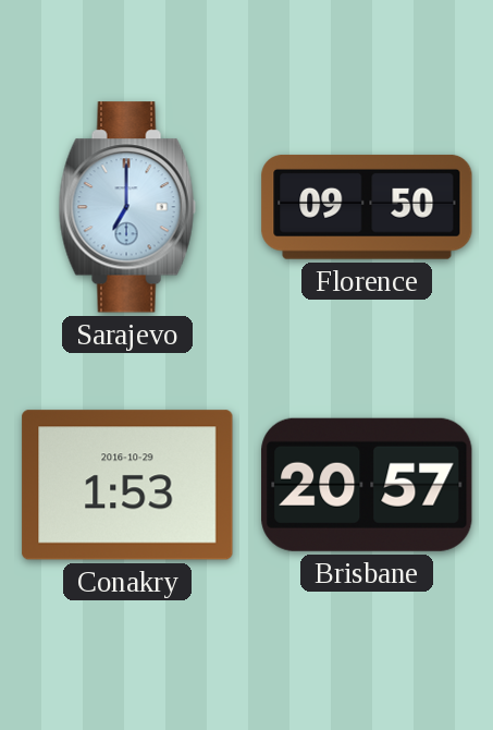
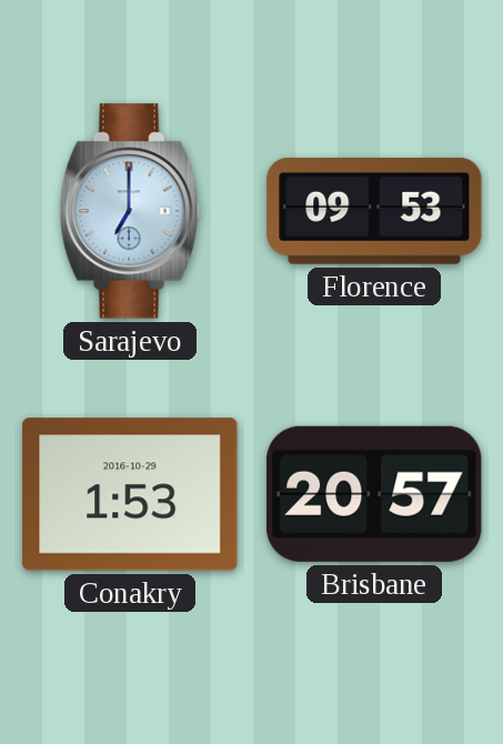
Florence: 09:50 -> 09:53
